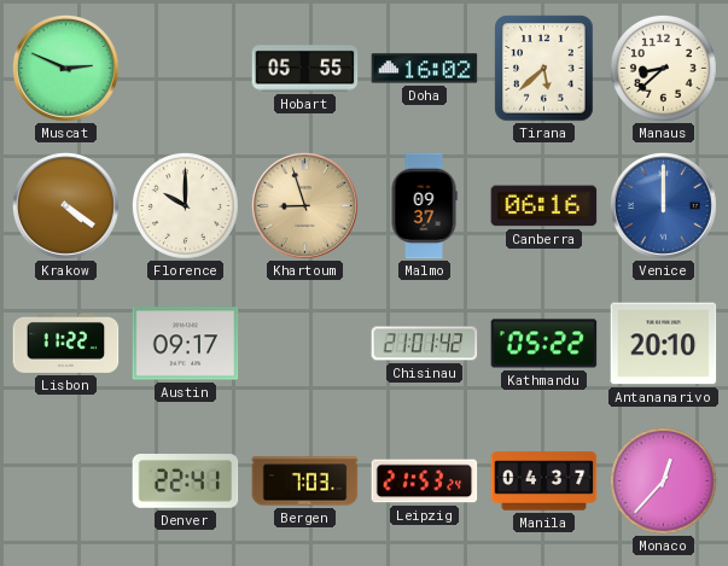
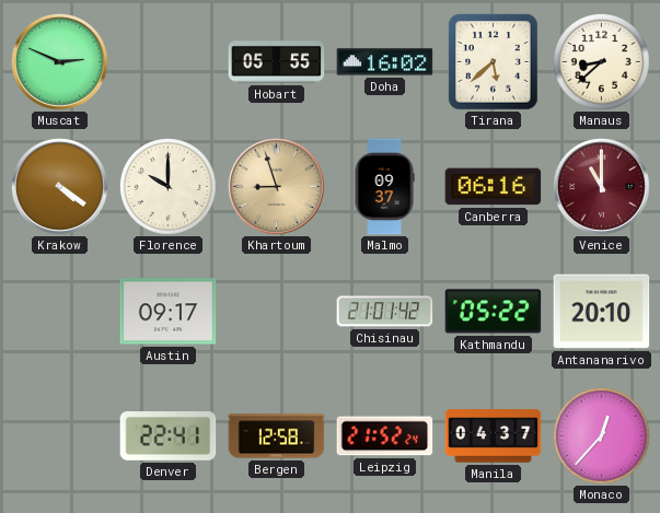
Venice: 12:00 -> 11:00
Venice dial: blue -> burgundy
Lisbon: 11:22 -> none
Bergen: 7:03 -> 12:58
Leipzig: 21:53 -> 21:52
